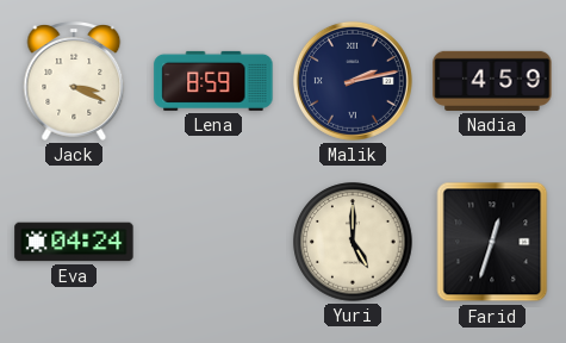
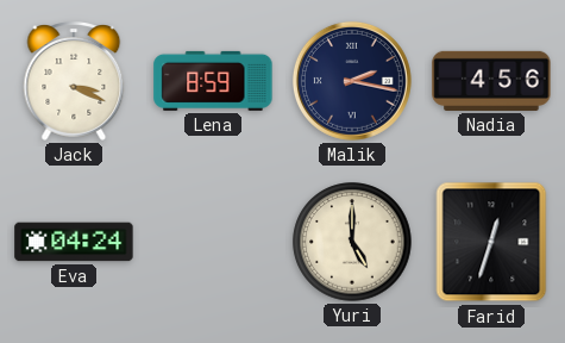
Malik: 2:13 -> 2:17
Nadia: 4:59 -> 4:56
